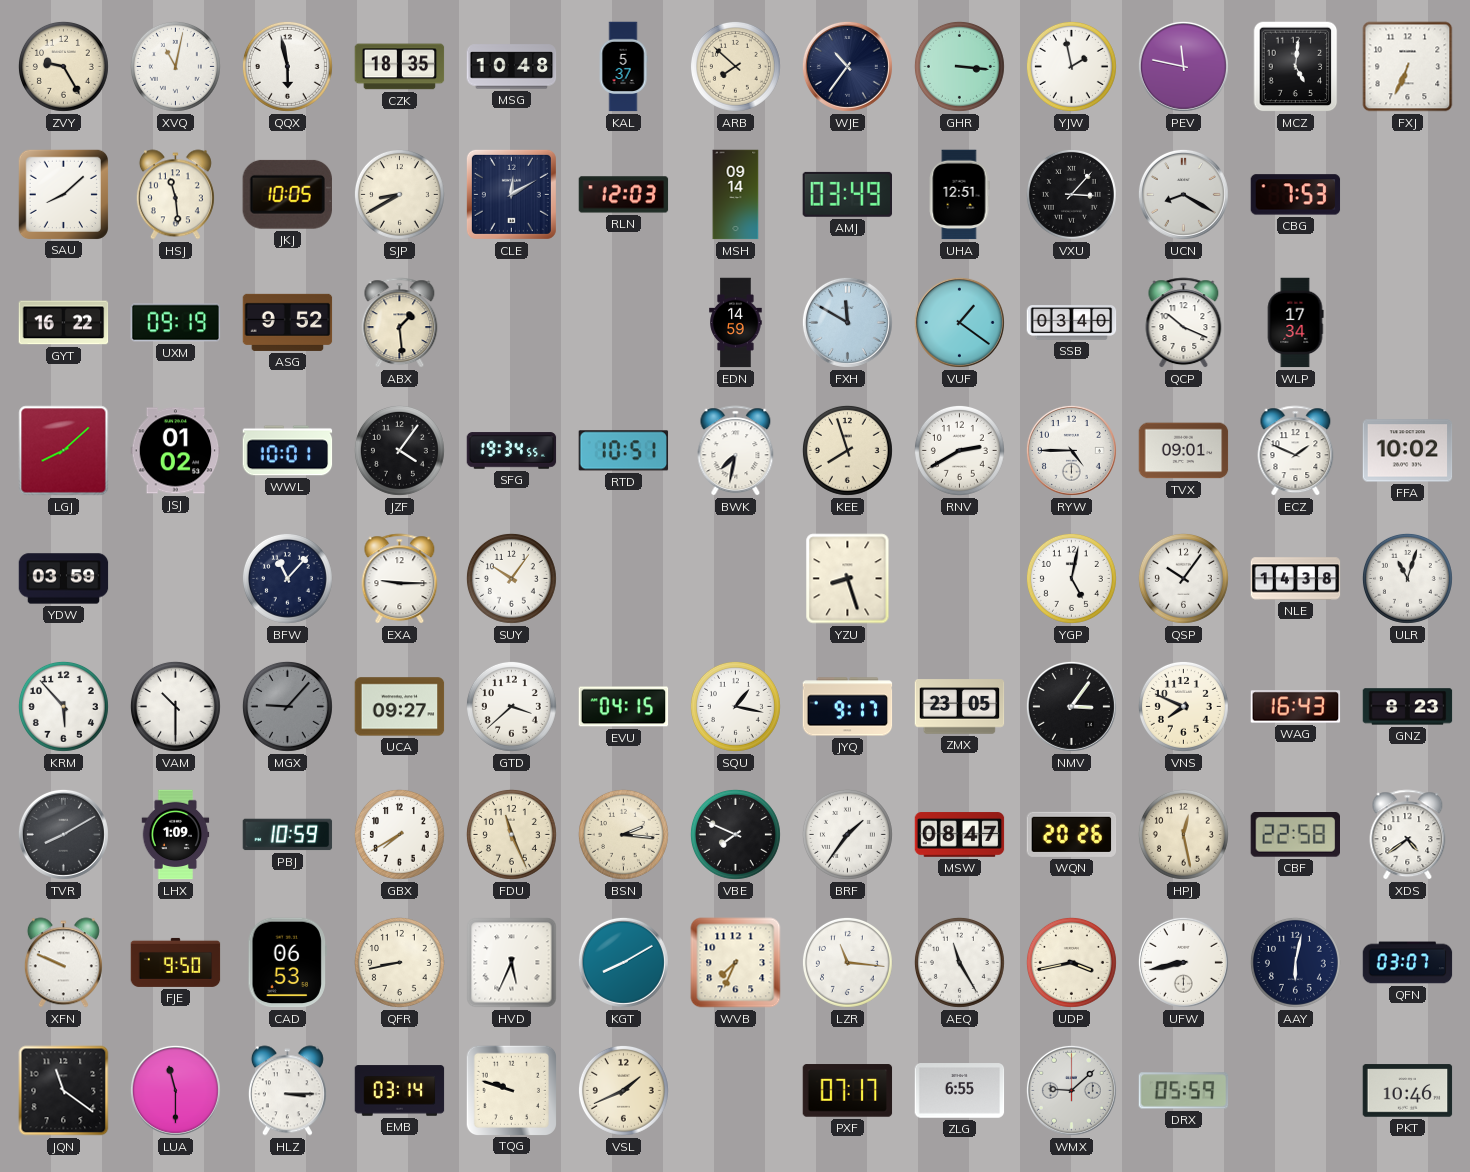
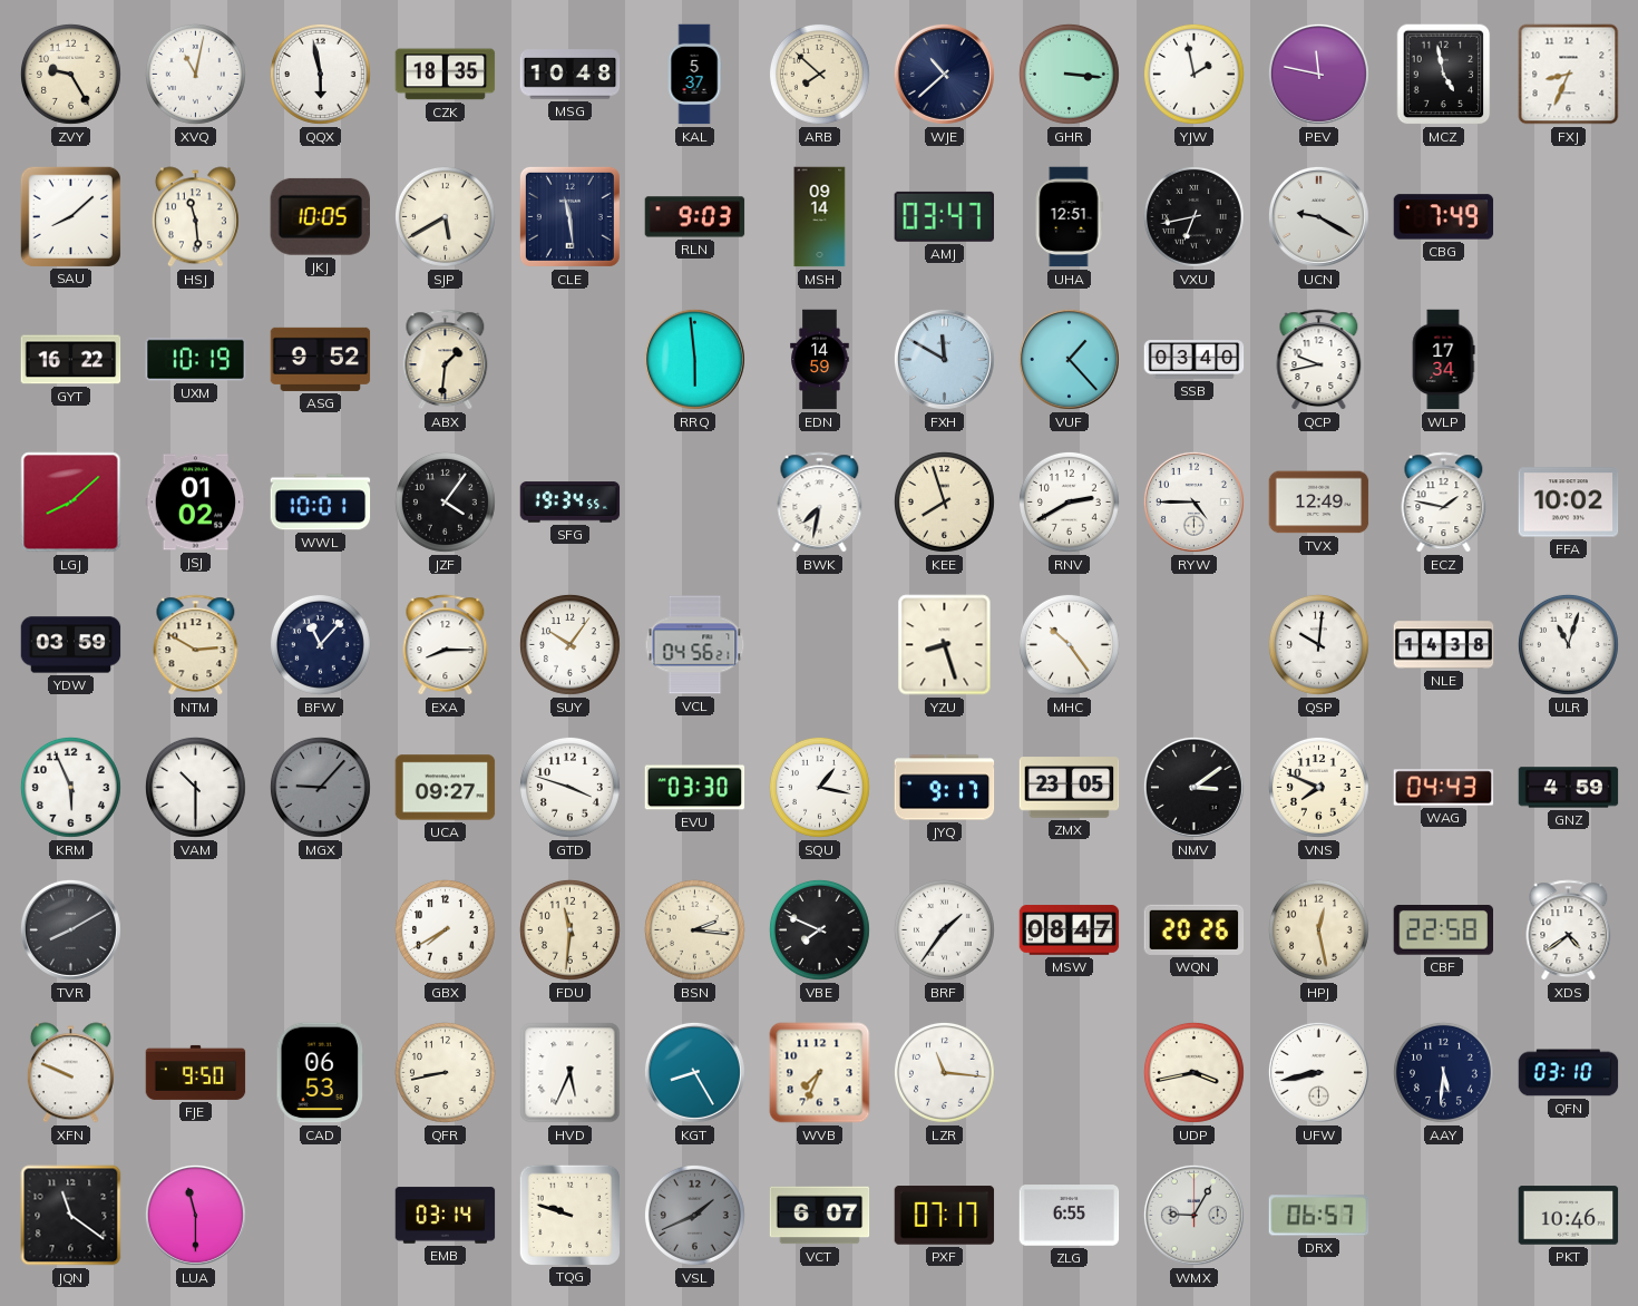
WJE: 10:36 -> 10:38
MCZ: 5:01 -> 4:58
FXJ: 6:34 -> 8:34
SJP: 8:40 -> 5:40
CLE: 12:10 -> 11:29
RLN: 12:03 -> 9:03
AMJ: 03:49 -> 03:47
VXU: 3:07 -> 6:43
UCN: 8:20 -> 9:20
CBG: 7:53 -> 7:49
UXM: 09:19 -> 10:19
ABX: 1:29 -> 1:31
RRQ: none -> 5:59
VUF: 1:21 -> 1:23
QCP: 10:19 -> 9:43
RTD: 10:51 -> none
TVX: 09:01 -> 12:49
ECZ: 1:49 -> 1:47
NTM: none -> 2:50
EXA: 9:15 -> 8:15
VCL: none -> 04:56
MHC: none -> 10:24
YGP: 5:02 -> none
QSP: 10:06 -> 10:01
KRM: 5:53 -> 5:56
GTD: 3:38 -> 3:48
EVU: 04:15 -> 03:30
NMV: 3:06 -> 3:09
WAG: 16:43 -> 04:43
GNZ: 8:23 -> 4:59
LHX: 1:09 -> none
PBJ: 10:59 -> none
FDU: 11:26 -> 11:31
KGT: 8:10 -> 8:25
AEQ: 11:25 -> none
AAY: 6:02 -> 5:31
QFN: 03:07 -> 03:10
HLZ: 3:15 -> none
VSL dial: cream -> grey
VCT: none -> 6:07
WMX: 9:08 -> 9:05
DRX: 05:59 -> 06:57
